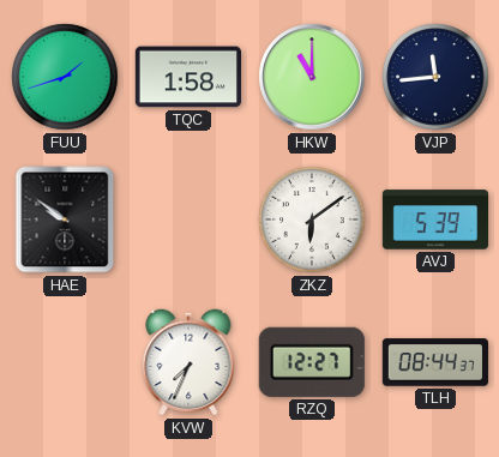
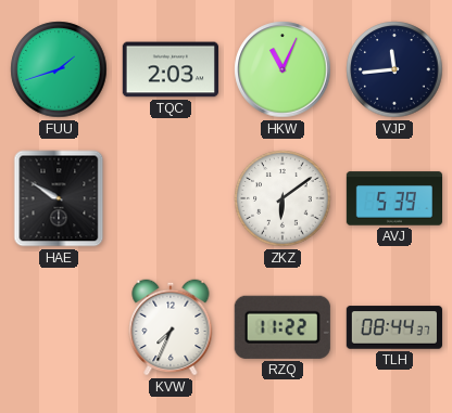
TQC: 1:58 -> 2:03
HKW: 11:00 -> 11:04
HAE: 9:51 -> 9:50
RZQ: 12:27 -> 11:22
